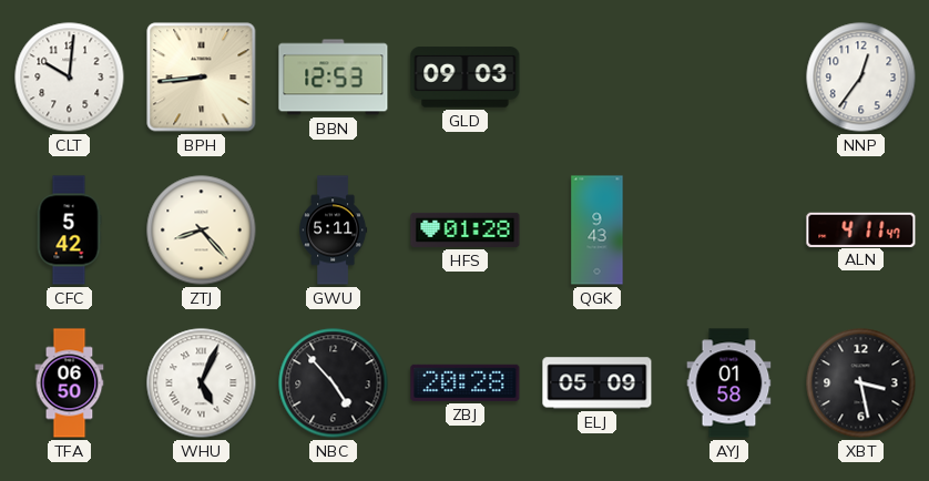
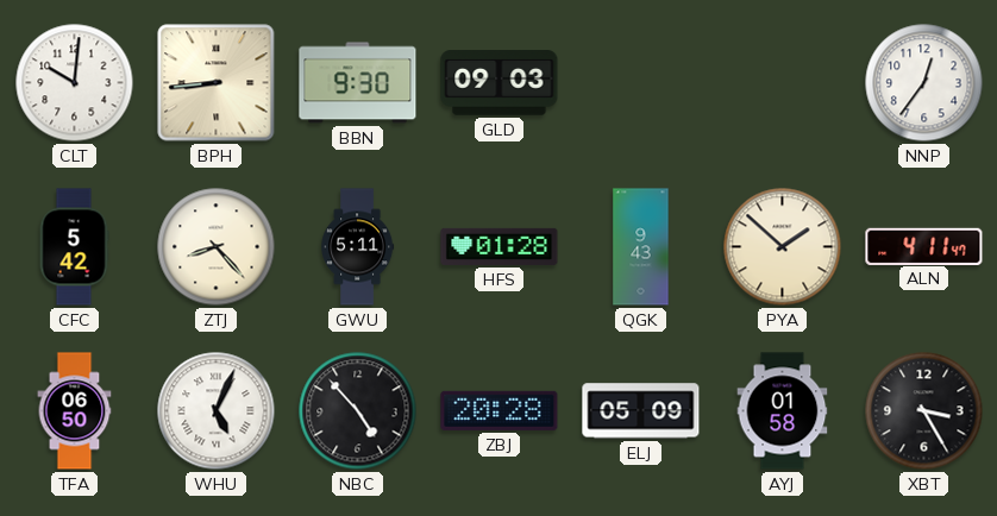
BBN: 12:53 -> 9:30
PYA: none -> 1:52
XBT: 3:28 -> 3:25
